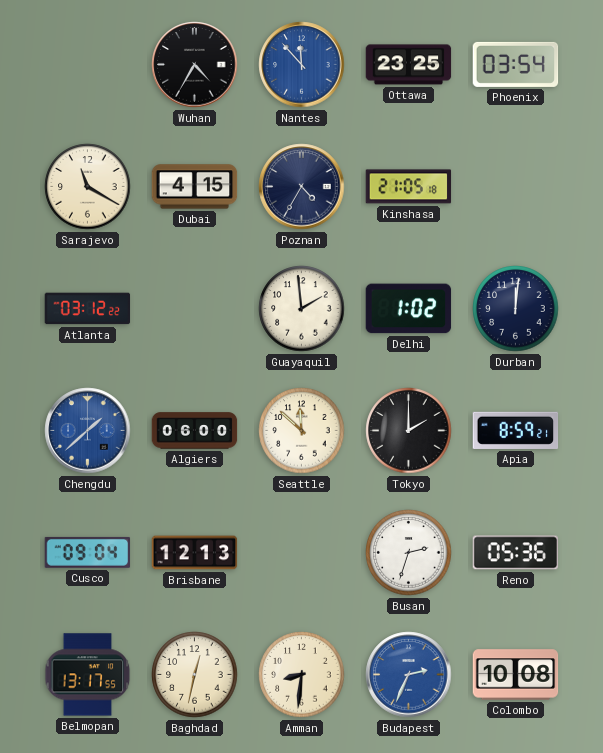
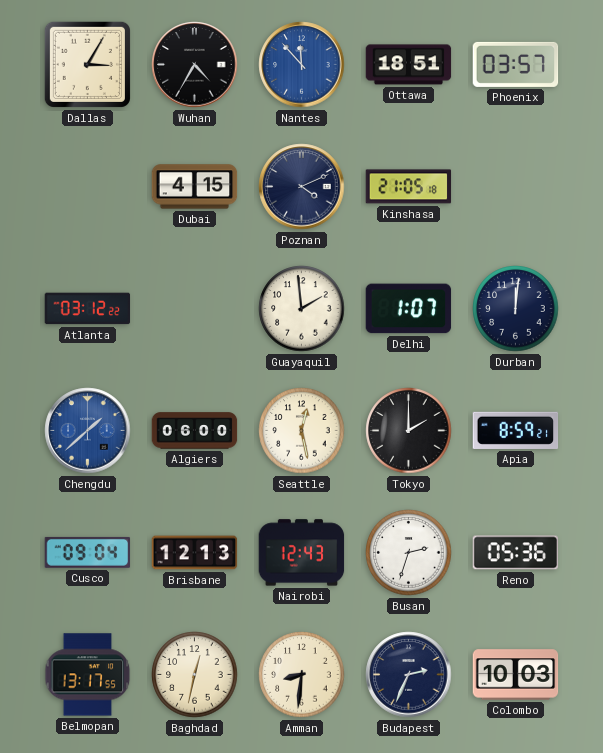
Dallas: none -> 3:05
Ottawa: 23:25 -> 18:51
Phoenix: 03:54 -> 03:57
Sarajevo: 11:20 -> none
Poznan: 4:35 -> 4:11
Delhi: 1:02 -> 1:07
Seattle: 11:52 -> 12:28
Nairobi: none -> 12:43
Budapest dial: blue -> navy
Colombo: 10:08 -> 10:03
